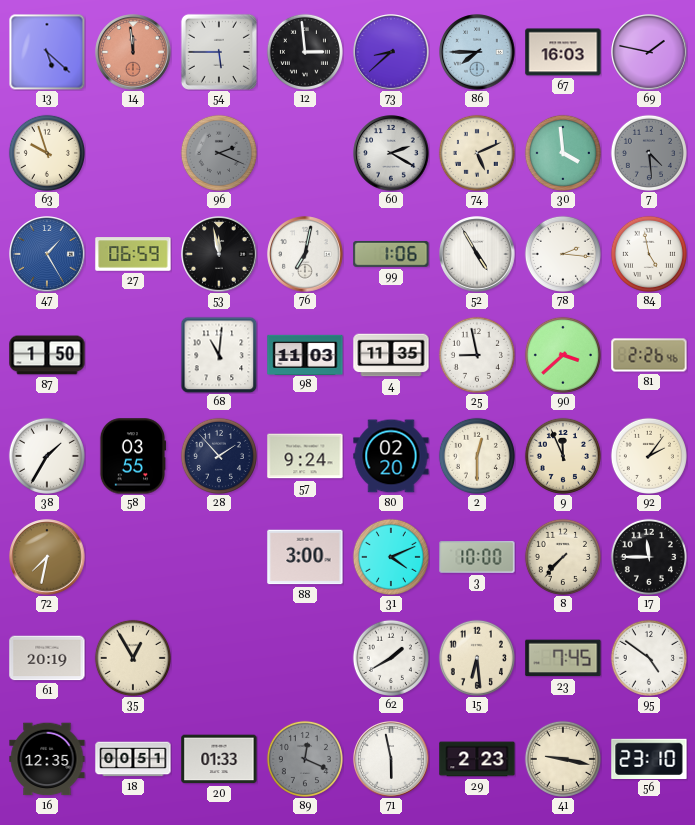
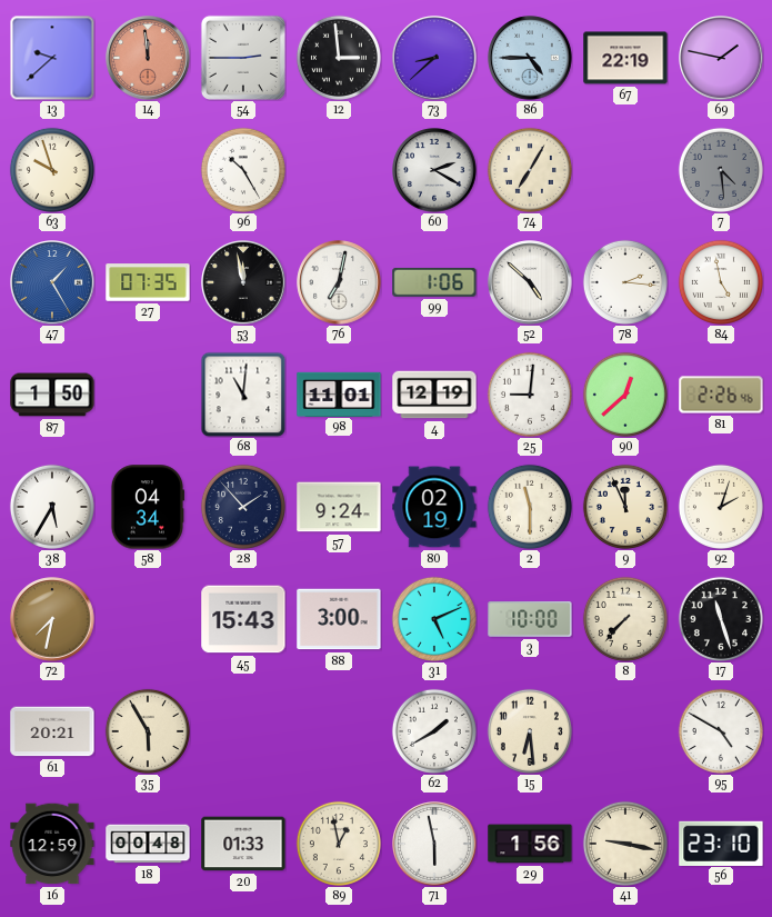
13: 5:22 -> 9:38
54: 5:45 -> 2:45
86: 7:45 -> 4:45
67: 16:03 -> 22:19
96: 2:19 -> 10:25
96 dial: grey -> white
74: 5:11 -> 7:05
30: 3:59 -> none
27: 06:59 -> 07:35
52: 4:55 -> 4:52
98: 11:03 -> 11:01
4: 11:35 -> 12:19
25: 8:58 -> 9:01
90: 3:38 -> 12:38
38: 1:35 -> 5:35
58: 03:55 -> 04:34
80: 02:20 -> 02:19
2: 12:30 -> 11:30
92: 2:06 -> 2:03
45: none -> 15:43
31: 4:11 -> 5:11
17: 11:45 -> 11:27
61: 20:19 -> 20:21
35: 12:55 -> 5:55
23: 7:45 -> none
95: 4:51 -> 4:50
16: 12:35 -> 12:59
18: 00:51 -> 00:48
89: 12:19 -> 12:58
89 dial: grey -> cream
29: 2:23 -> 1:56
